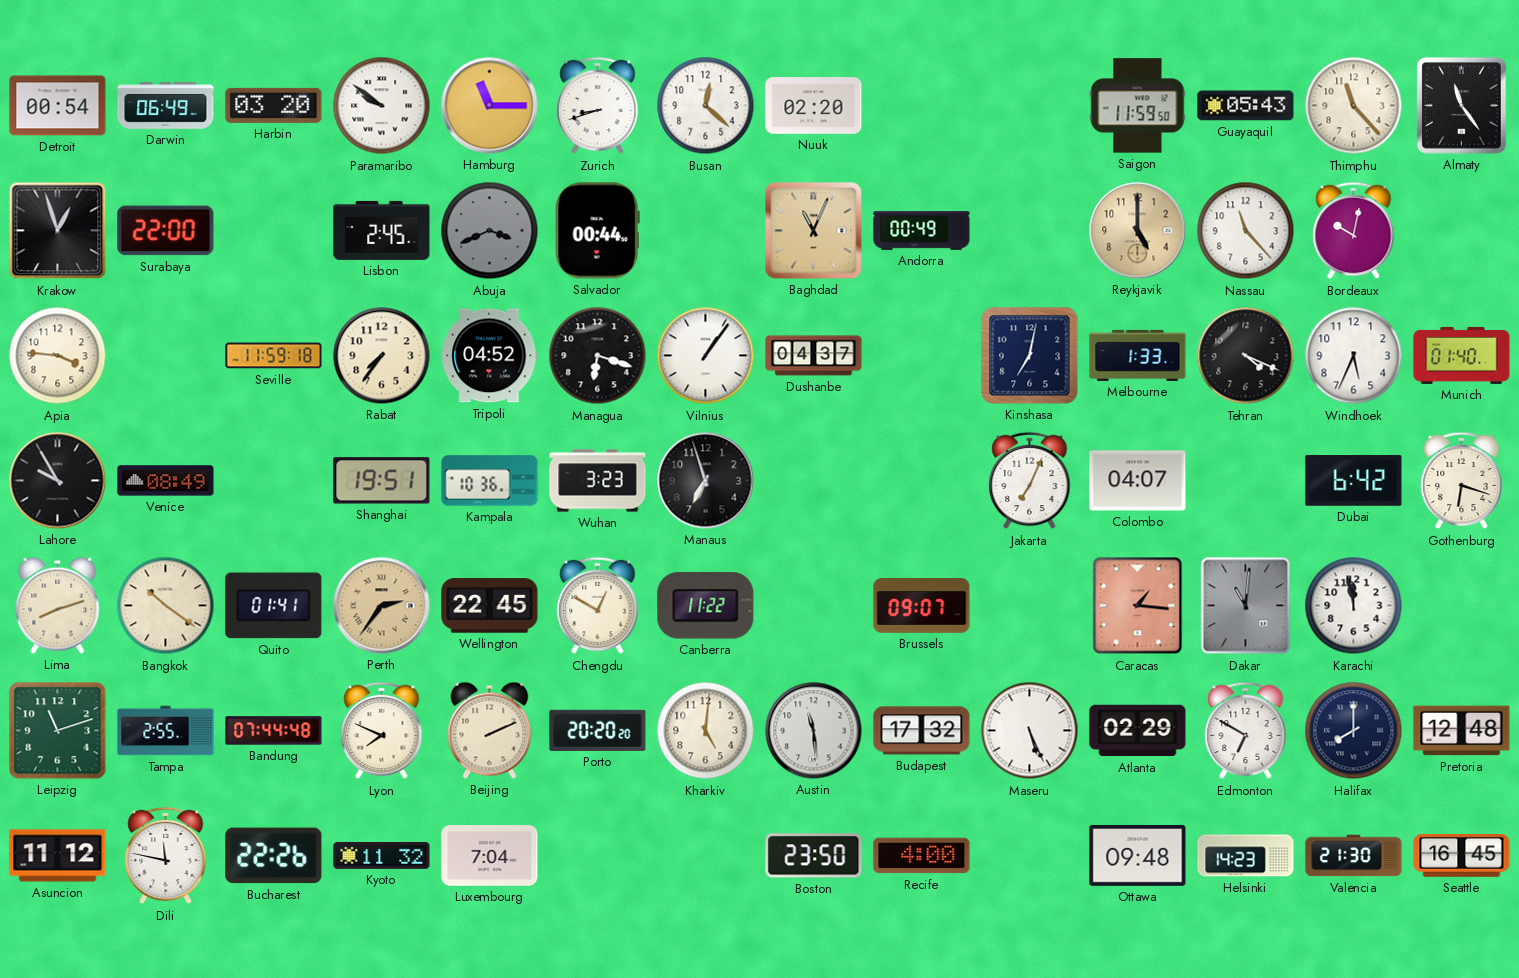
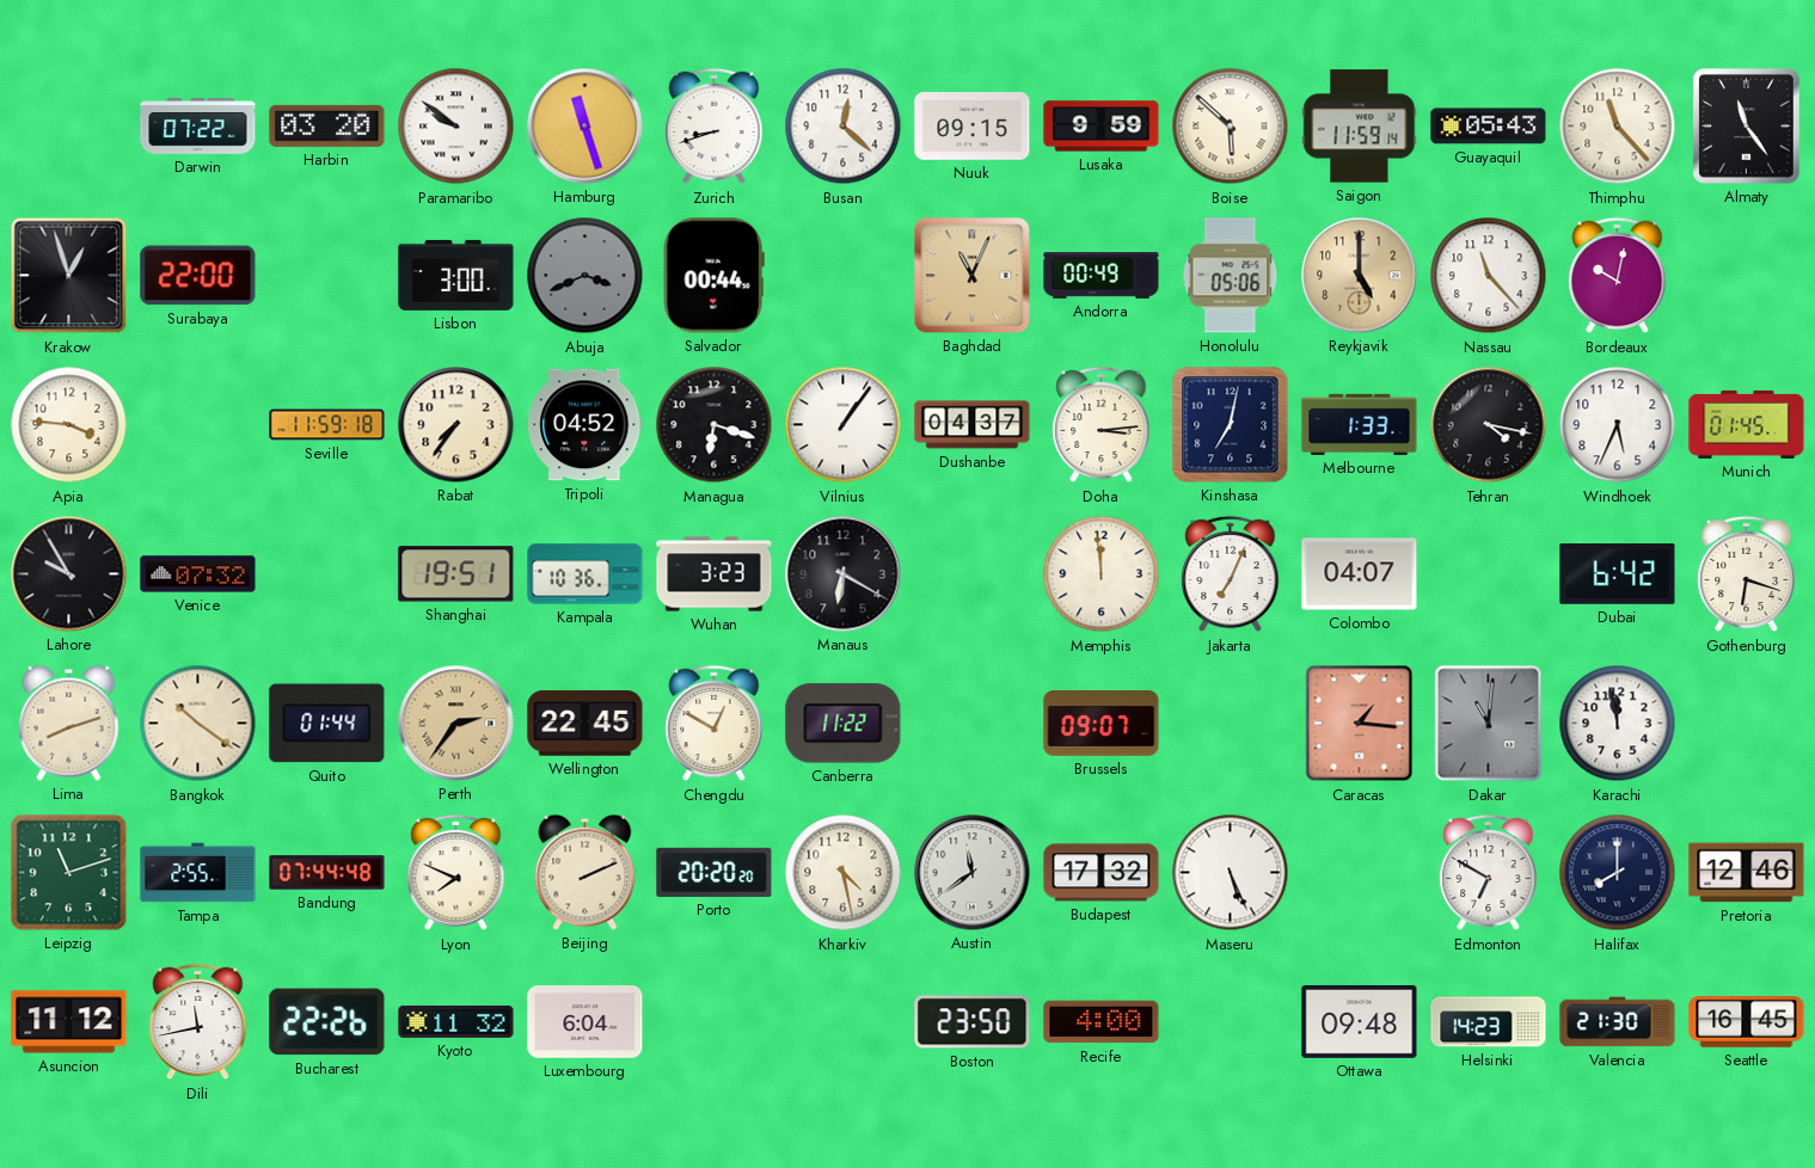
Detroit: 00:54 -> none
Darwin: 06:49 -> 07:22
Hamburg: 11:15 -> 11:27
Nuuk: 02:20 -> 09:15
Lusaka: none -> 9:59
Boise: none -> 5:52
Saigon: 11:59:50 -> 11:59:14
Lisbon: 2:45 -> 3:00
Honolulu: none -> 05:06
Doha: none -> 3:14
Tehran: 4:19 -> 4:17
Munich: 01:40 -> 01:45
Venice: 08:49 -> 07:32
Manaus: 6:57 -> 6:20
Memphis: none -> 11:59
Quito: 01:41 -> 01:44
Kharkiv: 5:01 -> 4:28
Austin: 11:29 -> 11:39
Atlanta: 02:29 -> none
Pretoria: 12:48 -> 12:46
Dili: 11:47 -> 11:43
Luxembourg: 7:04 -> 6:04
